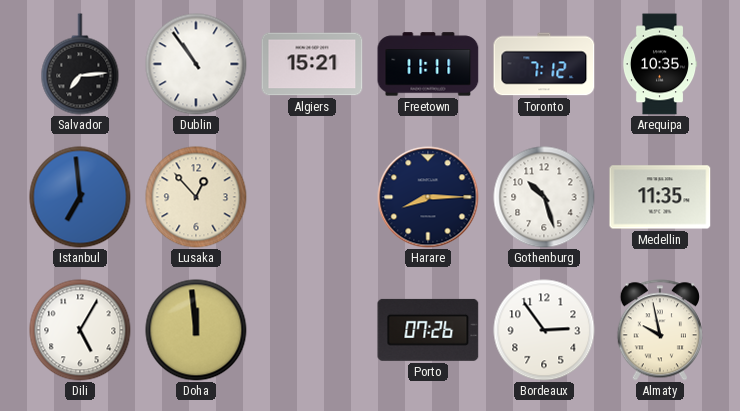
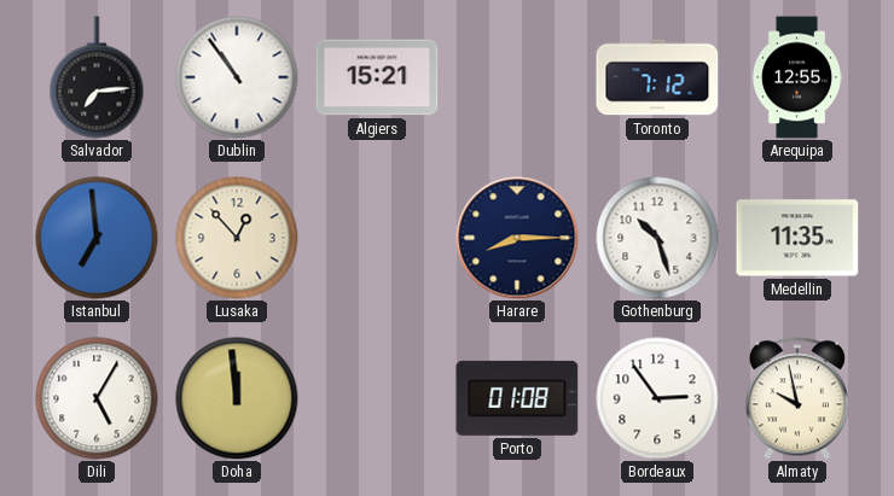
Freetown: 11:11 -> none
Arequipa: 10:35 -> 12:55
Porto: 07:26 -> 01:08
